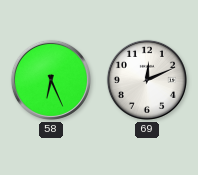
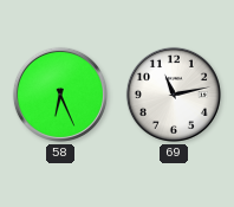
69: 12:11 -> 11:13
